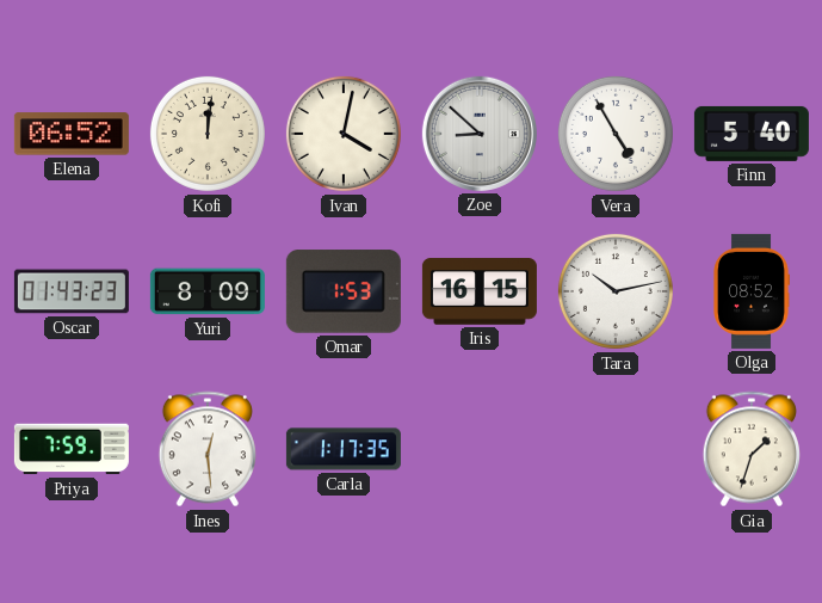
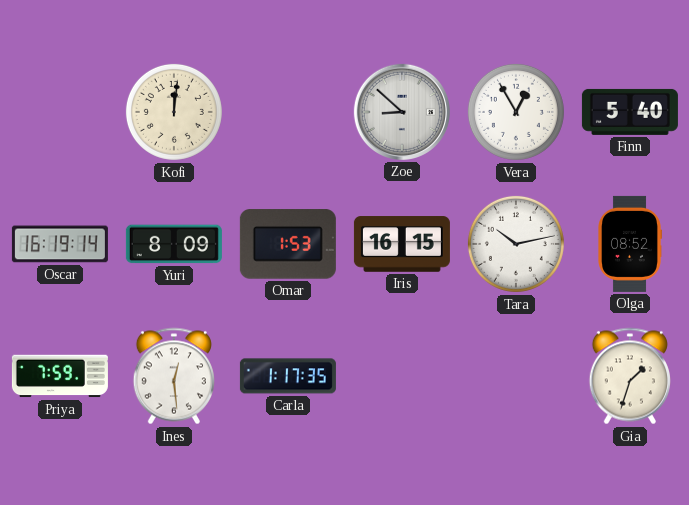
Elena: 06:52 -> none
Ivan: 4:02 -> none
Vera: 4:55 -> 12:55
Oscar: 01:43 -> 16:19
